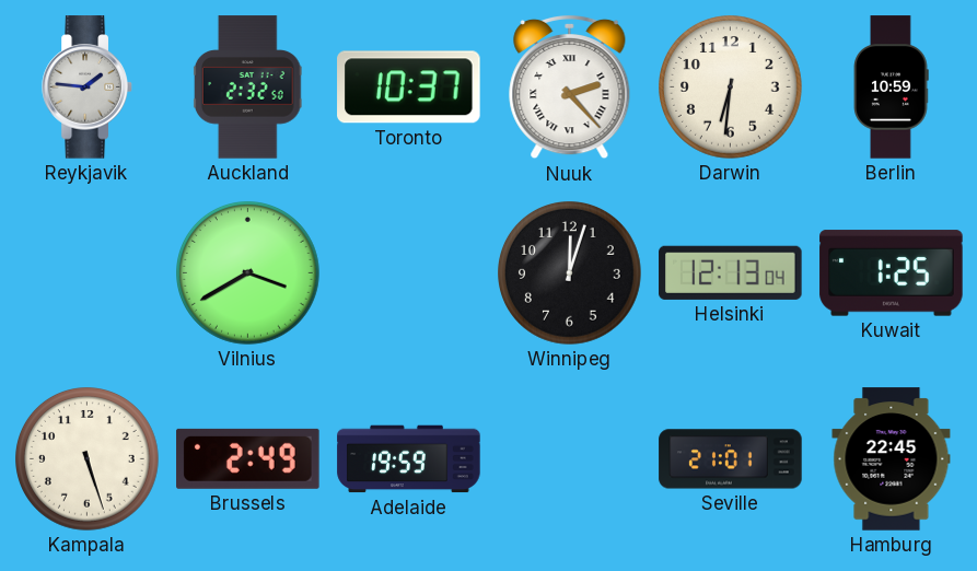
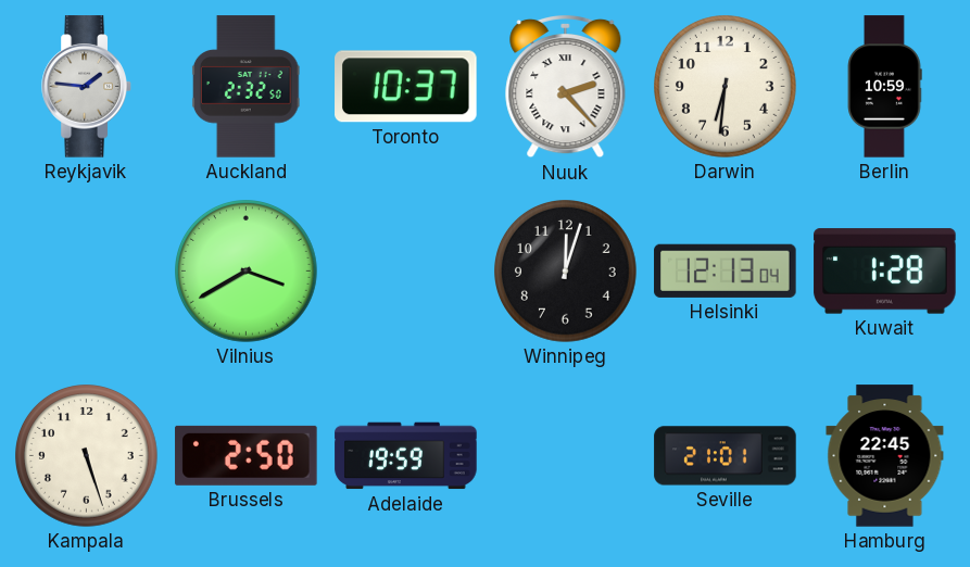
Kuwait: 1:25 -> 1:28
Brussels: 2:49 -> 2:50
